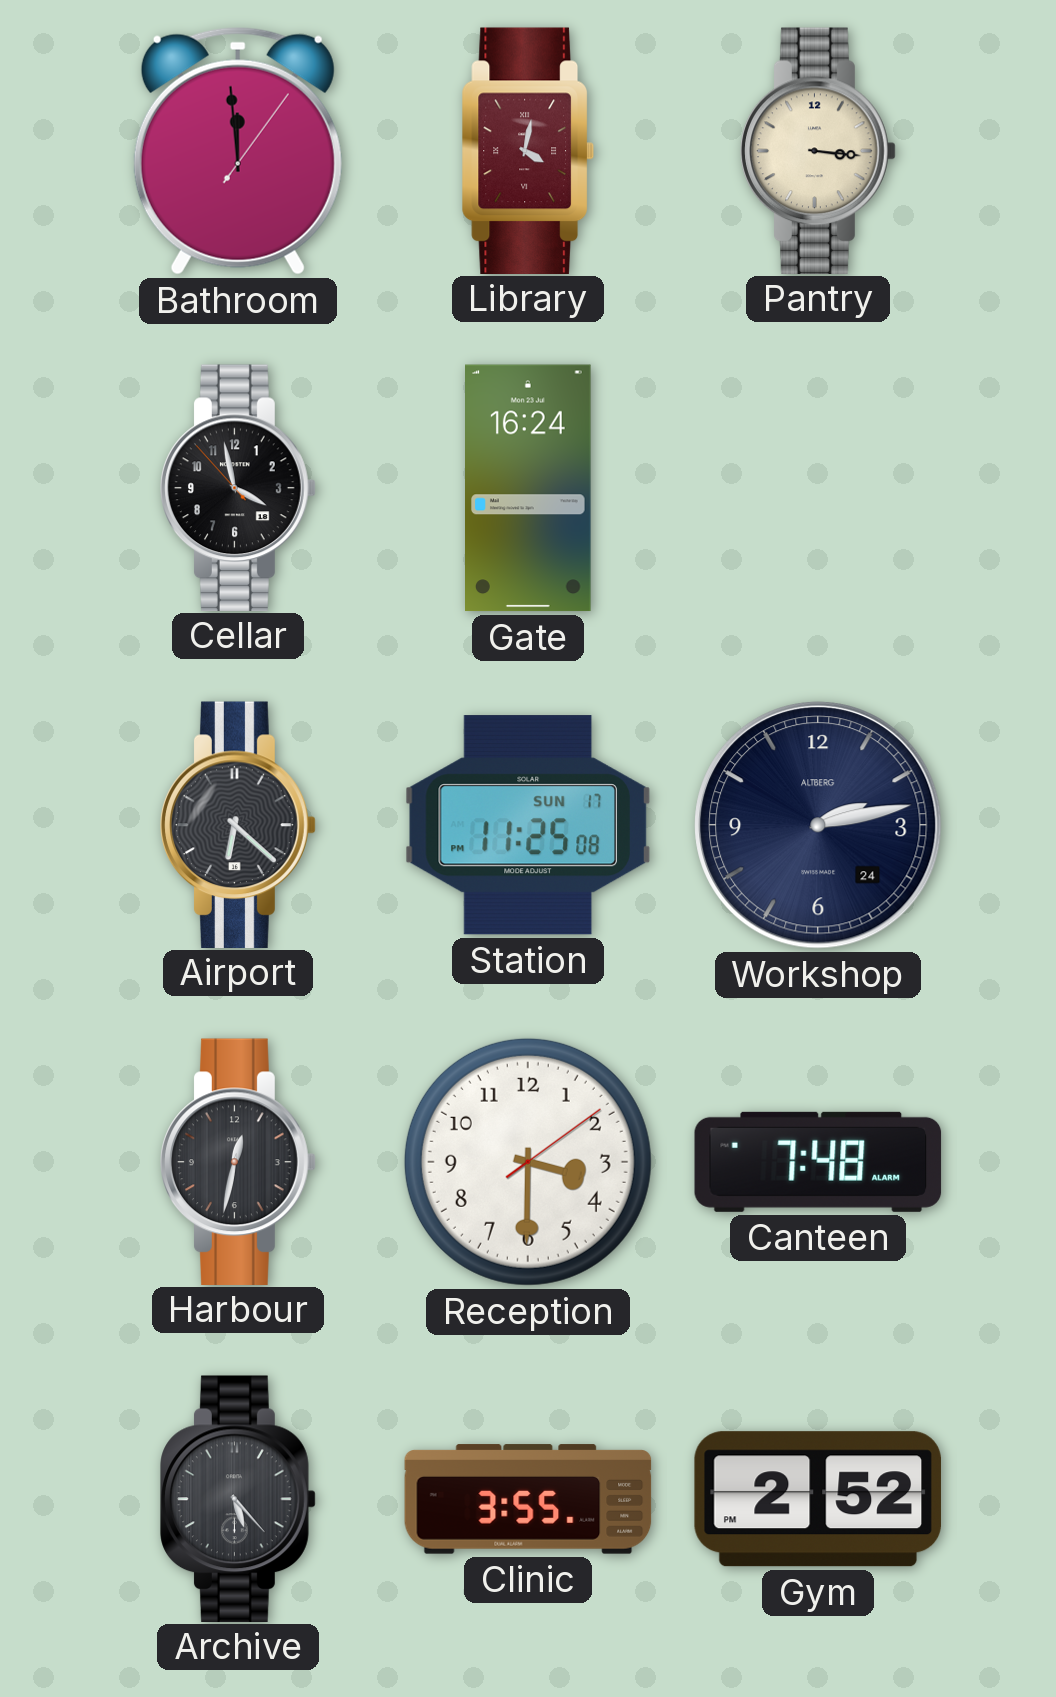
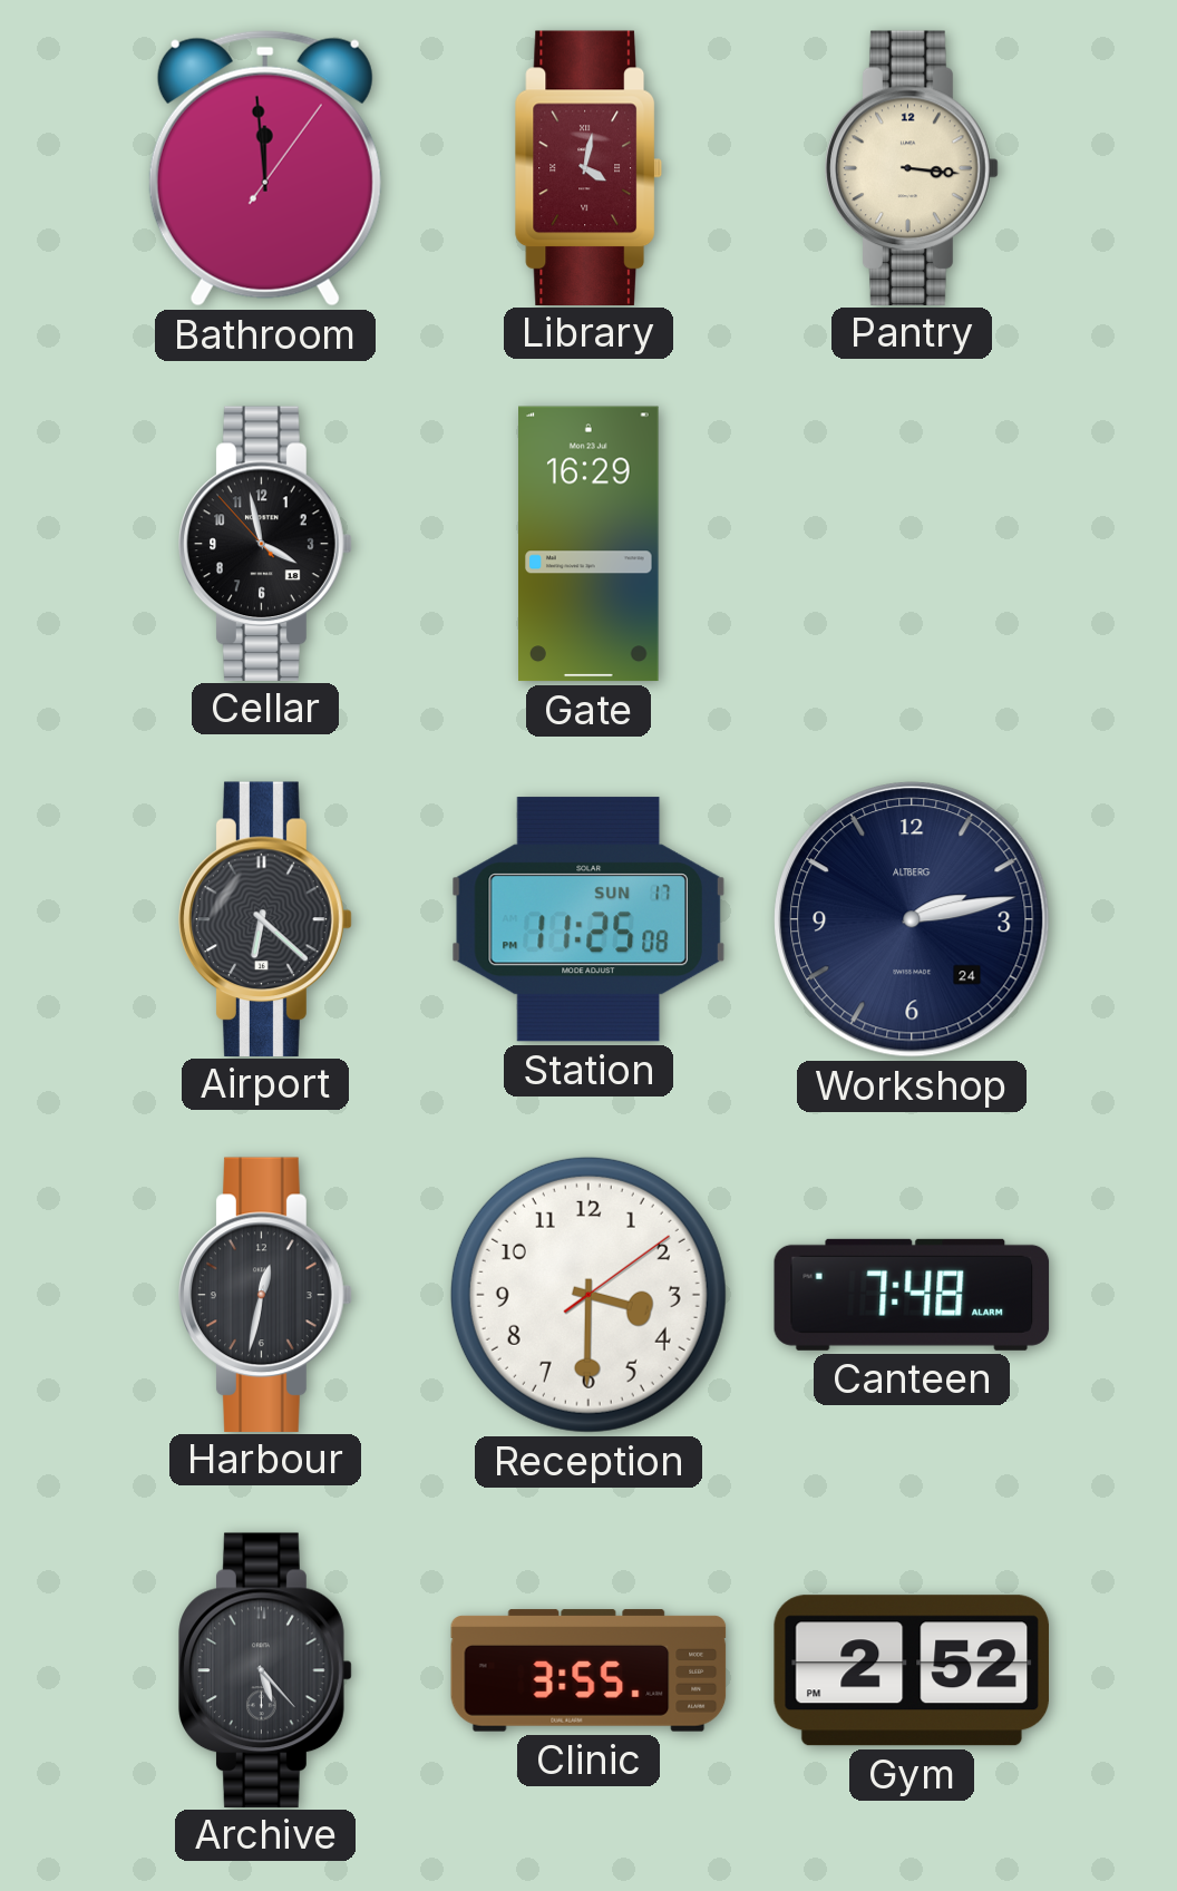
Gate: 16:24 -> 16:29
